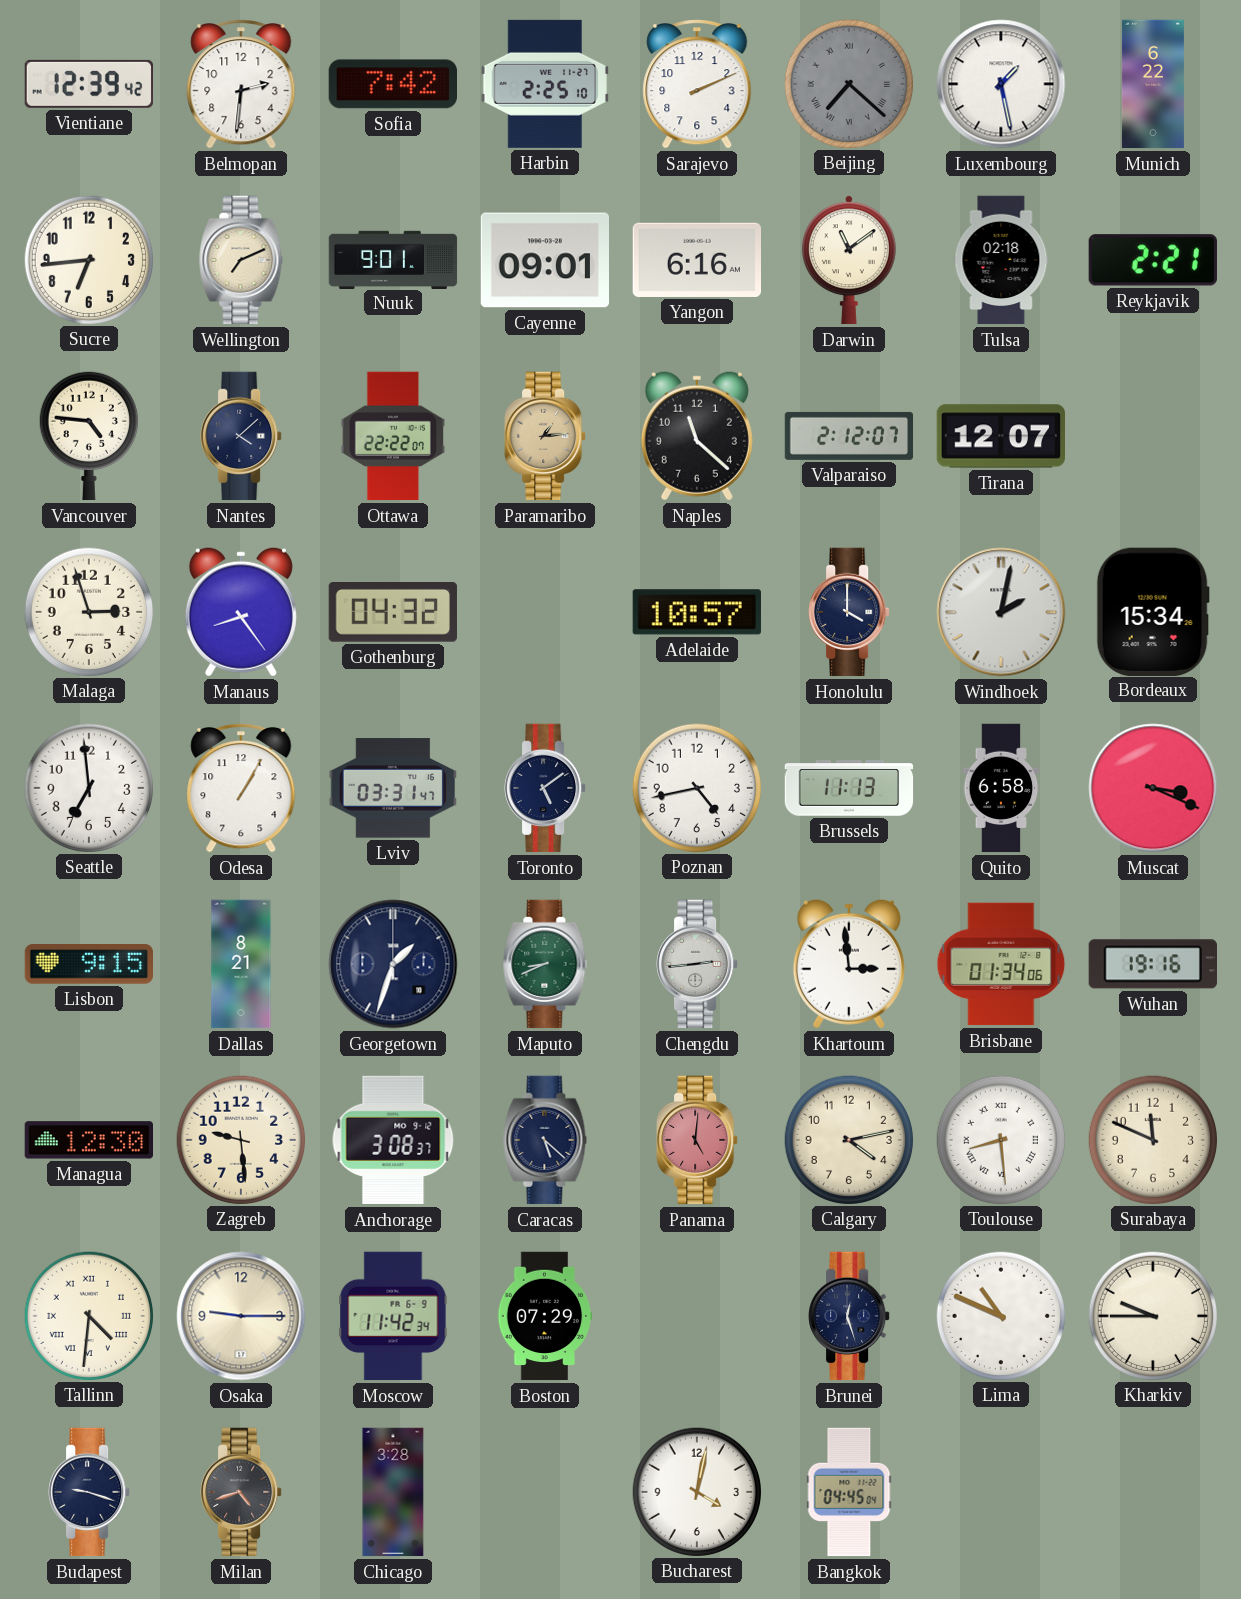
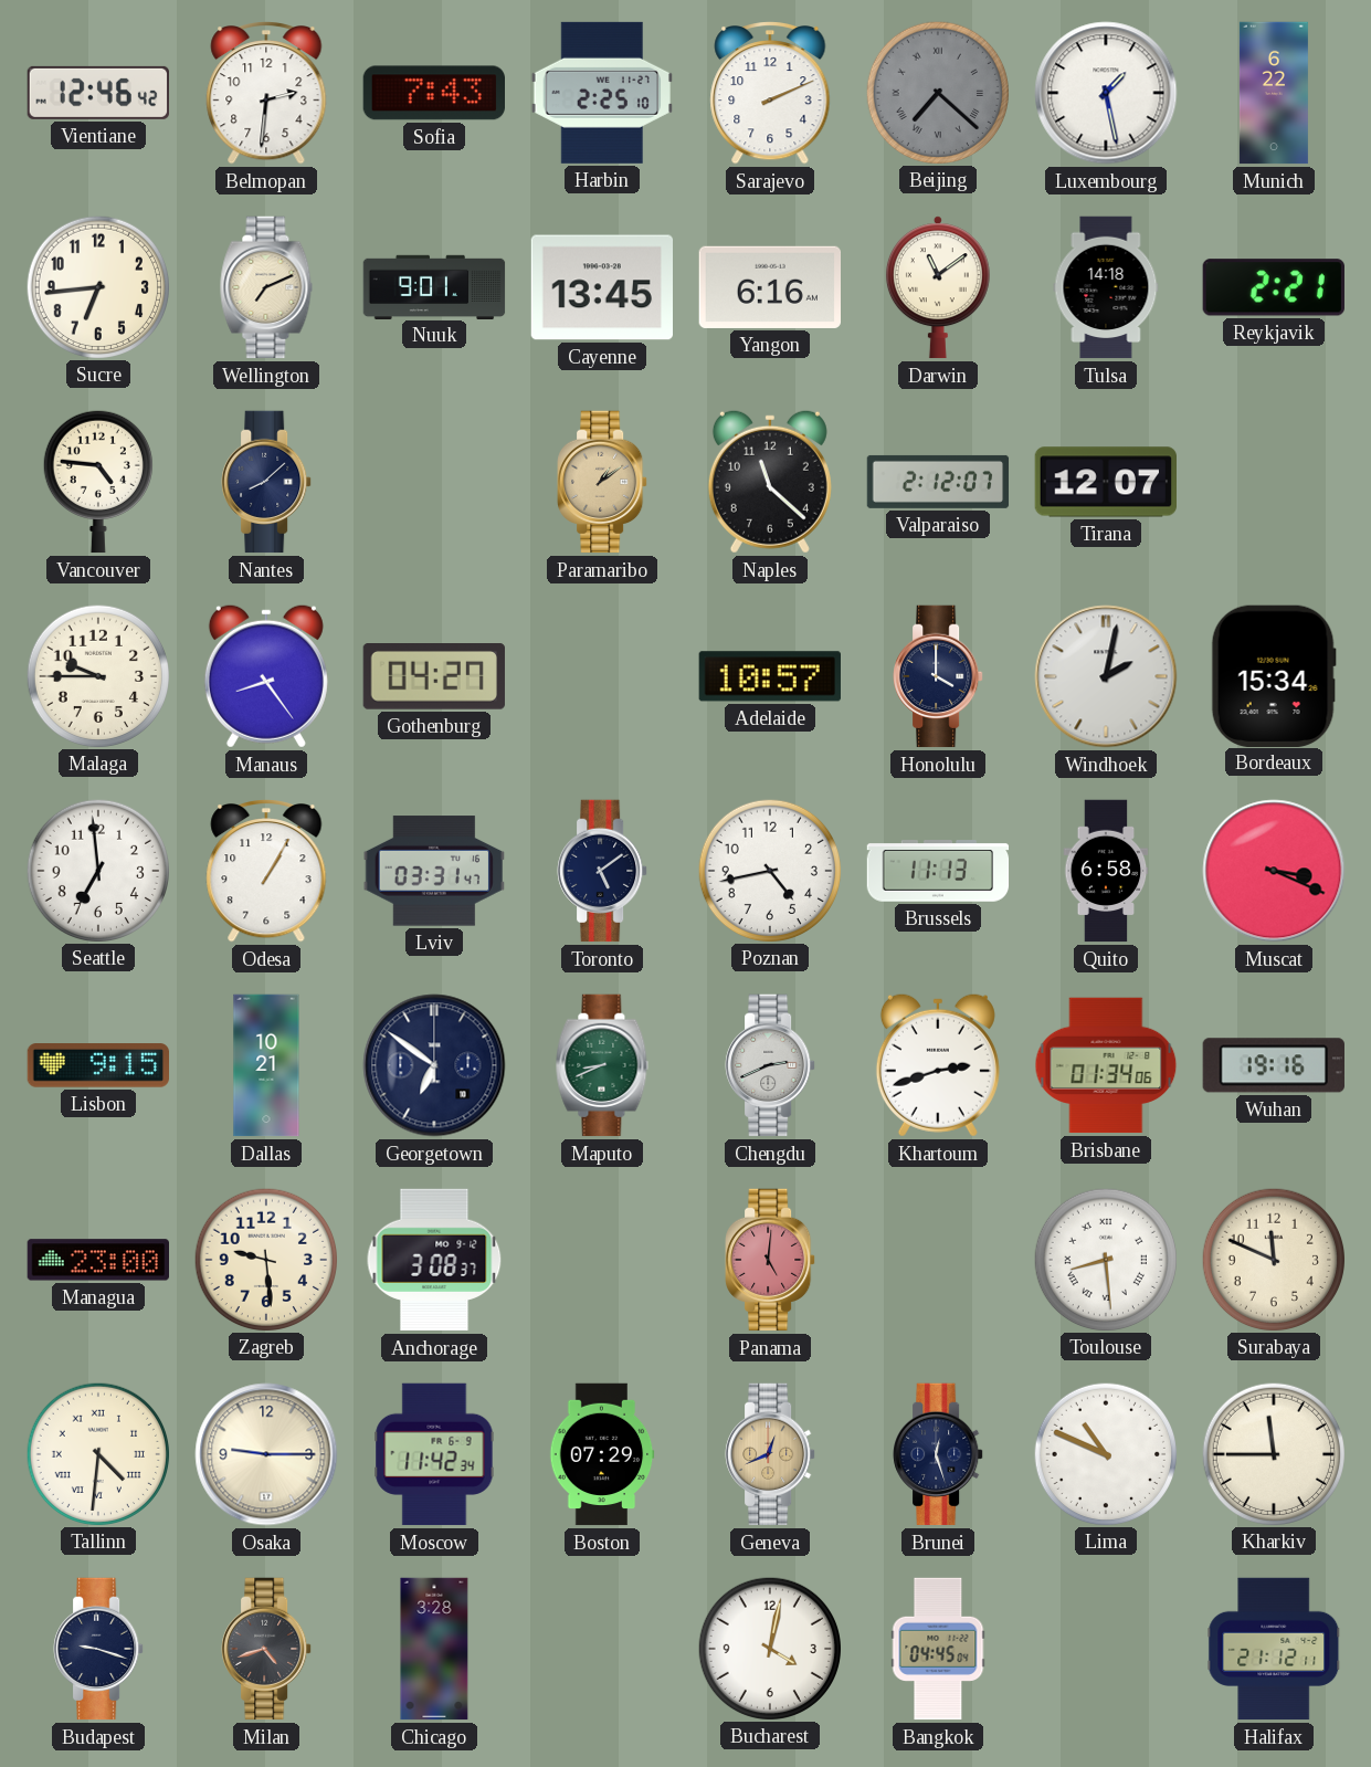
Vientiane: 12:39 -> 12:46
Sofia: 7:42 -> 7:43
Cayenne: 09:01 -> 13:45
Tulsa: 02:18 -> 14:18
Nantes: 4:08 -> 8:08
Ottawa: 22:22 -> none
Paramaribo: 1:14 -> 1:09
Malaga: 2:57 -> 9:45
Gothenburg: 04:32 -> 04:27
Dallas: 8:21 -> 10:21
Georgetown: 1:33 -> 6:51
Chengdu: 2:44 -> 2:41
Khartoum: 2:59 -> 2:42
Managua: 12:30 -> 23:00
Caracas: 5:22 -> none
Calgary: 4:13 -> none
Geneva: none -> 12:41
Kharkiv: 9:45 -> 11:45
Halifax: none -> 21:12
